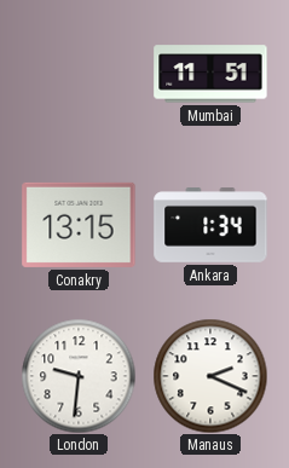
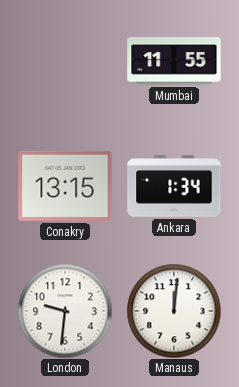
Mumbai: 11:51 -> 11:55
Manaus: 2:19 -> 12:01
